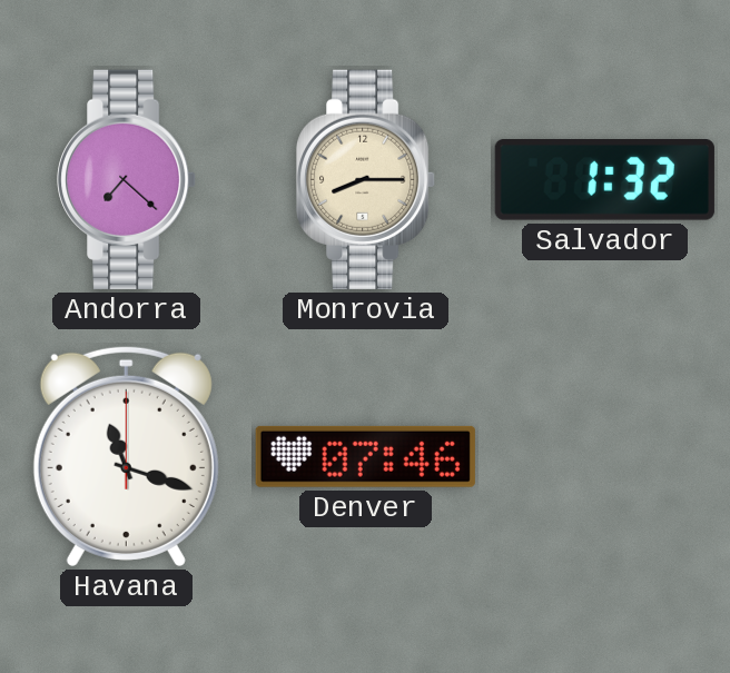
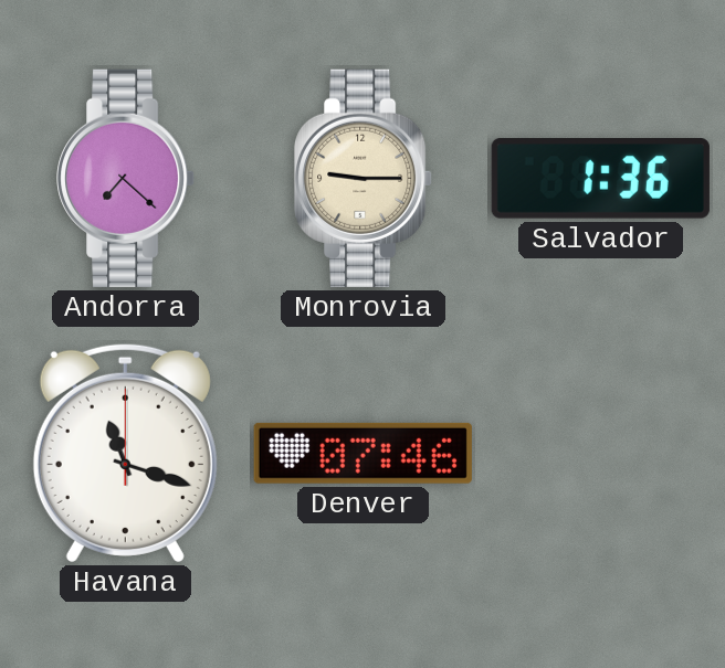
Monrovia: 8:15 -> 9:15
Salvador: 1:32 -> 1:36
